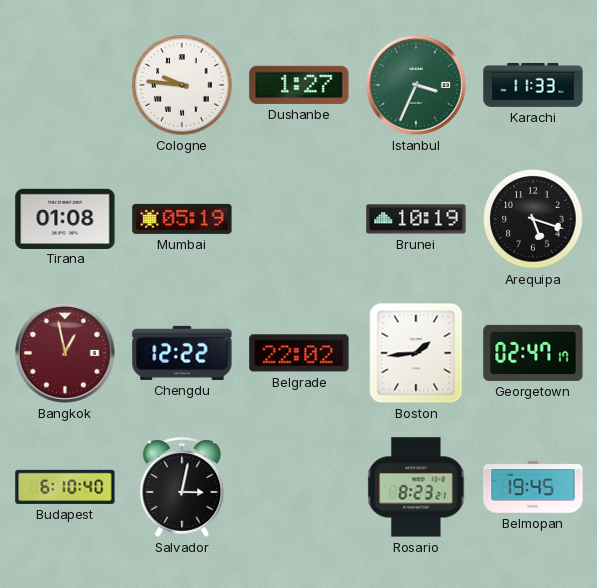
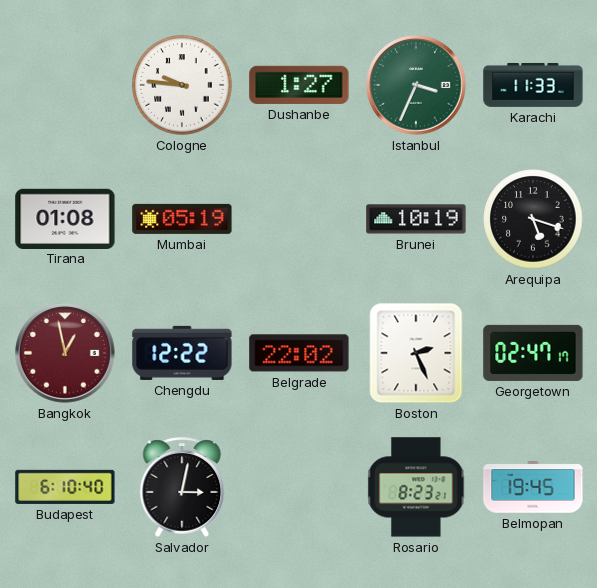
Boston: 1:44 -> 2:26
